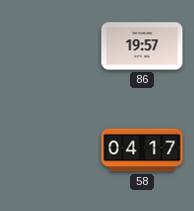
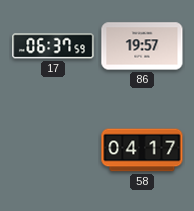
17: none -> 06:37
